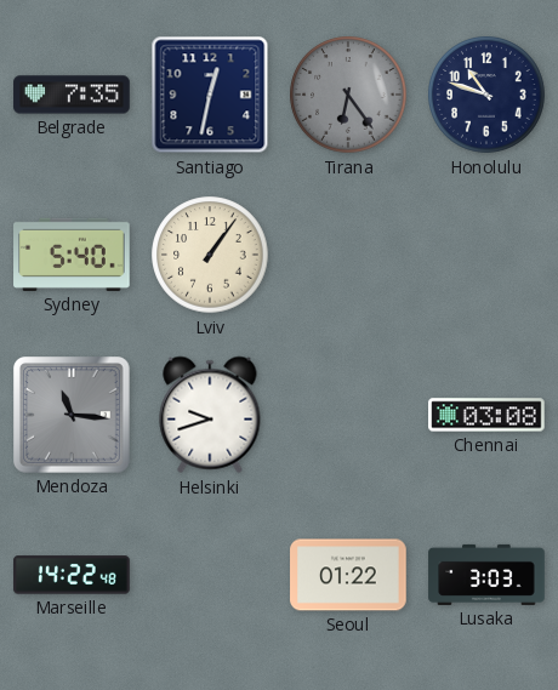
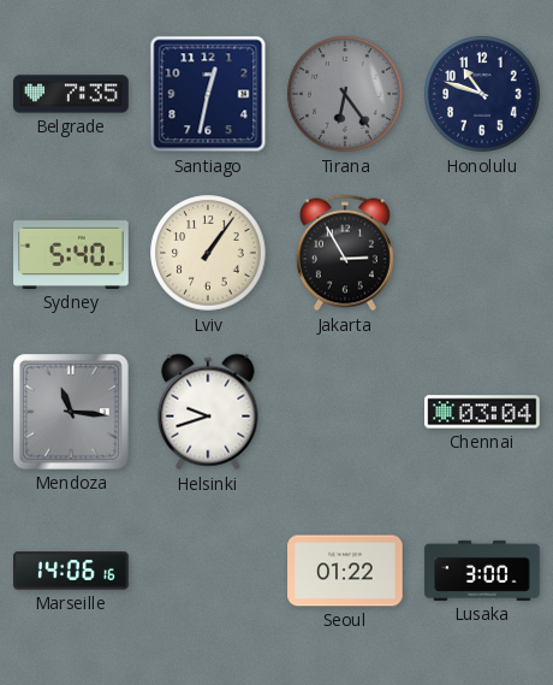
Jakarta: none -> 2:55
Chennai: 03:08 -> 03:04
Marseille: 14:22 -> 14:06
Lusaka: 3:03 -> 3:00
